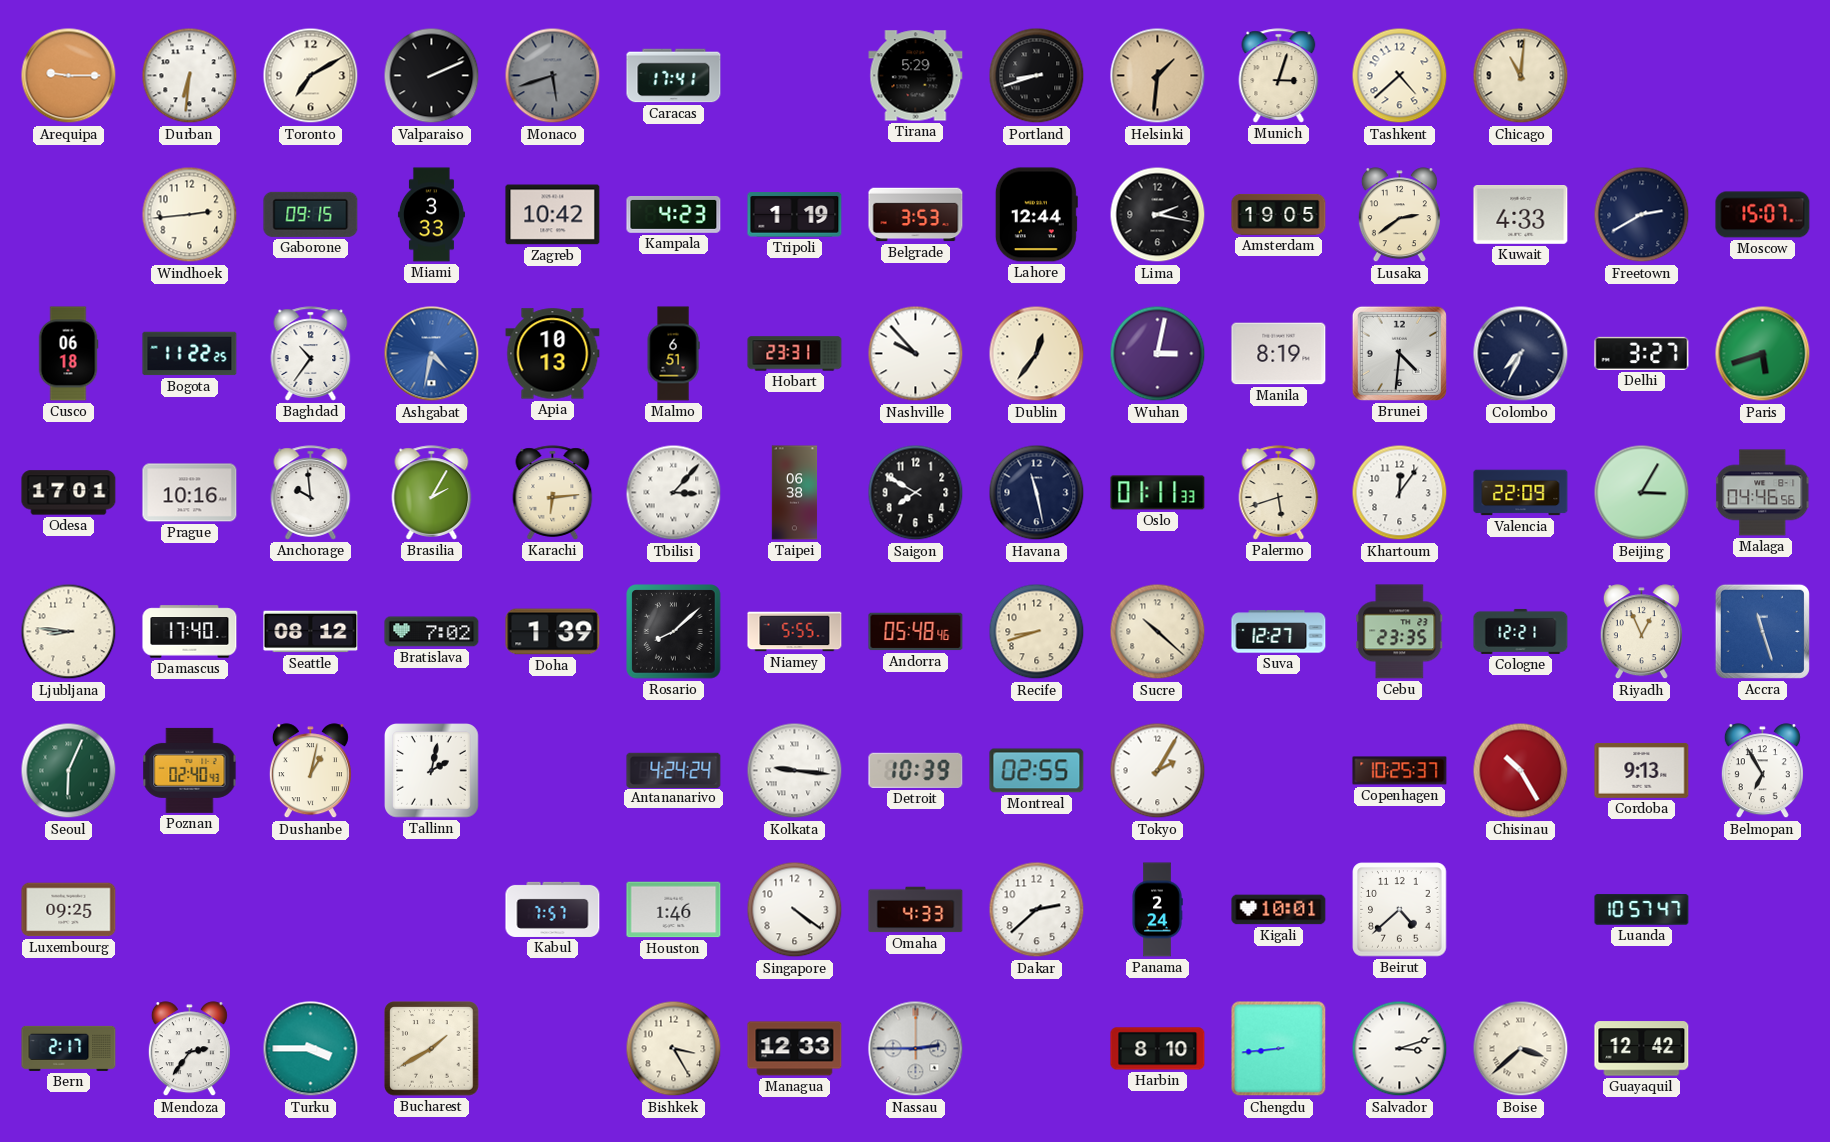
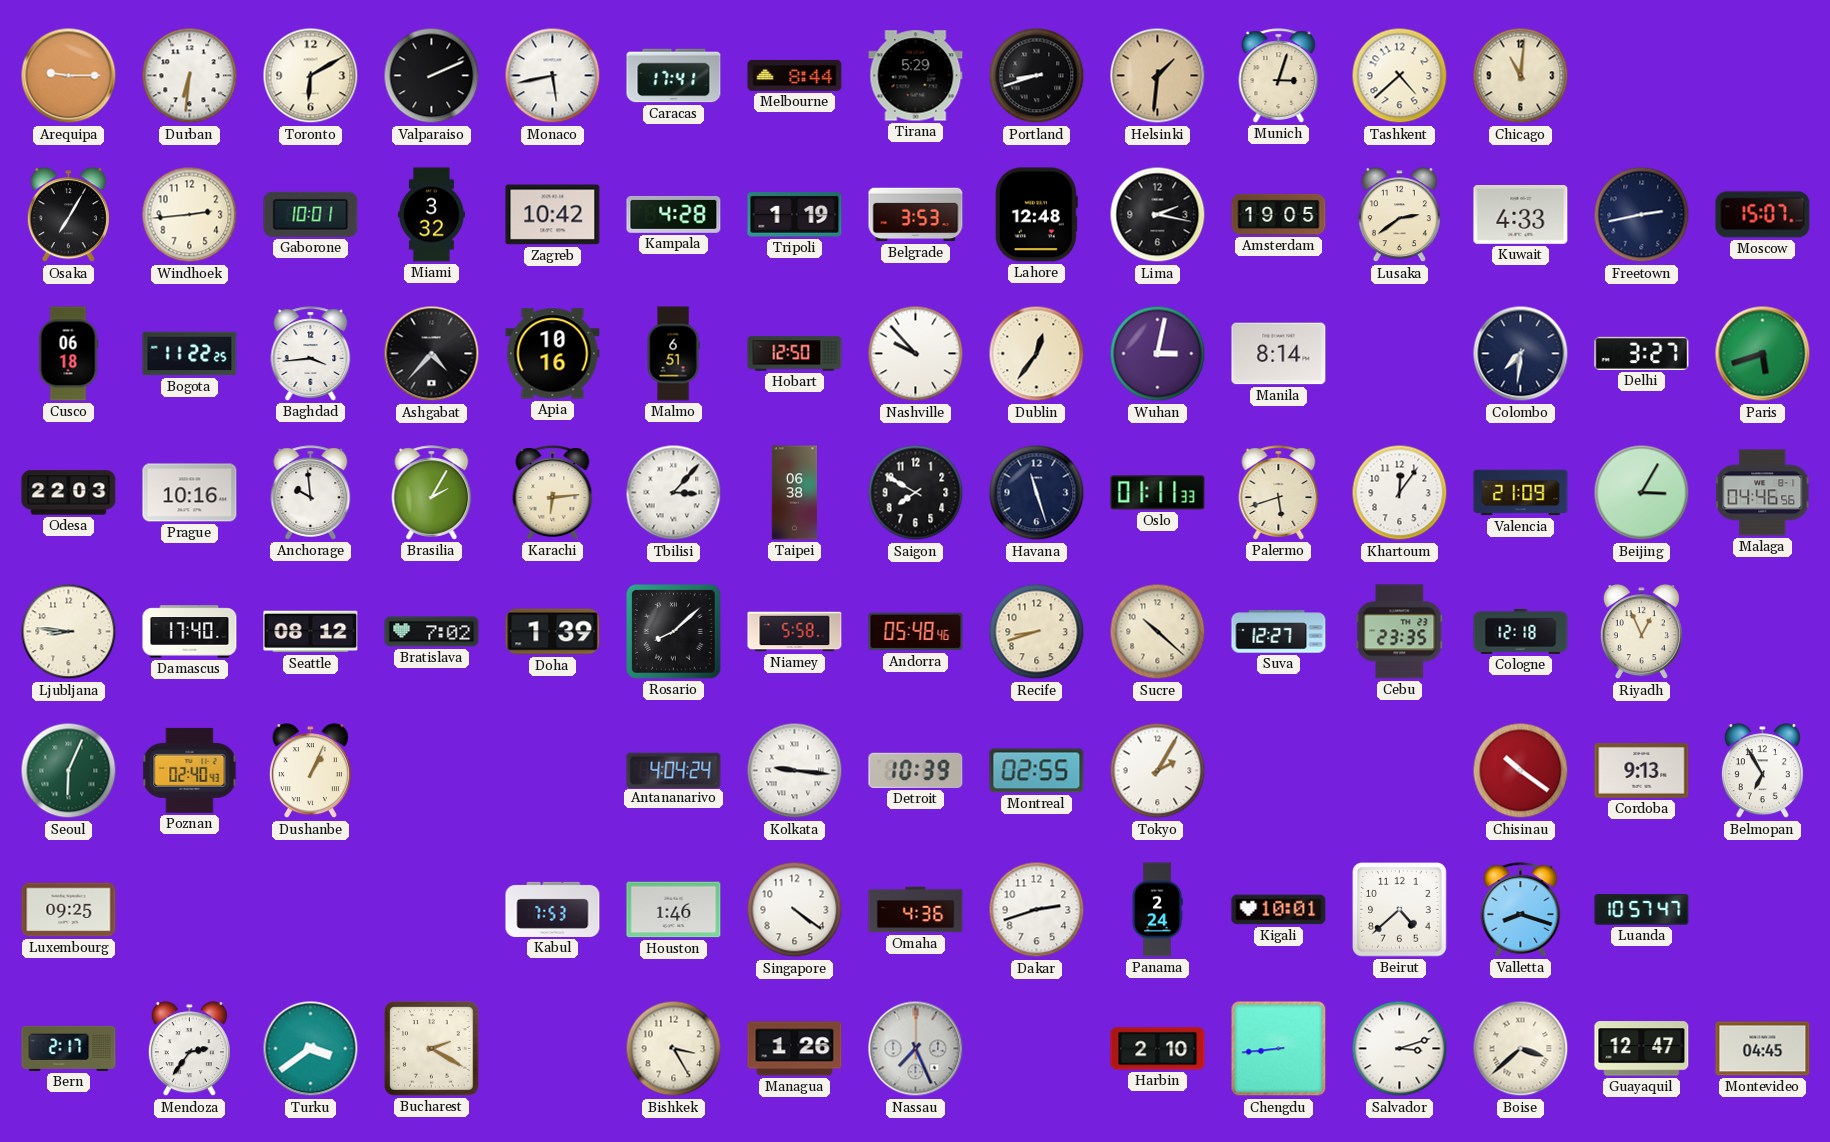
Toronto: 7:10 -> 6:10
Monaco: 5:42 -> 5:43
Monaco dial: grey -> white
Melbourne: none -> 8:44
Osaka: none -> 7:05
Gaborone: 09:15 -> 10:01
Miami: 3:33 -> 3:32
Kampala: 4:23 -> 4:28
Lahore: 12:44 -> 12:48
Freetown: 2:40 -> 2:43
Baghdad: 10:36 -> 3:44
Ashgabat: 4:32 -> 4:37
Ashgabat dial: blue -> black
Apia: 10:13 -> 10:16
Hobart: 23:31 -> 12:50
Manila: 8:19 -> 8:14
Brunei: 4:31 -> none
Colombo: 7:34 -> 7:31
Odesa: 17:01 -> 22:03
Havana: 11:28 -> 11:27
Valencia: 22:09 -> 21:09
Niamey: 5:55 -> 5:58
Cologne: 12:21 -> 12:18
Accra: 11:27 -> none
Dushanbe: 1:02 -> 1:04
Tallinn: 2:02 -> none
Antananarivo: 4:24 -> 4:04
Copenhagen: 10:25 -> none
Chisinau: 10:25 -> 10:21
Kabul: 7:57 -> 7:53
Omaha: 4:33 -> 4:36
Dakar: 2:38 -> 2:42
Valletta: none -> 8:18
Turku: 3:45 -> 3:39
Bucharest: 1:40 -> 2:20
Managua: 12:33 -> 1:26
Nassau: 2:45 -> 7:26
Harbin: 8:10 -> 2:10
Guayaquil: 12:42 -> 12:47
Montevideo: none -> 04:45
